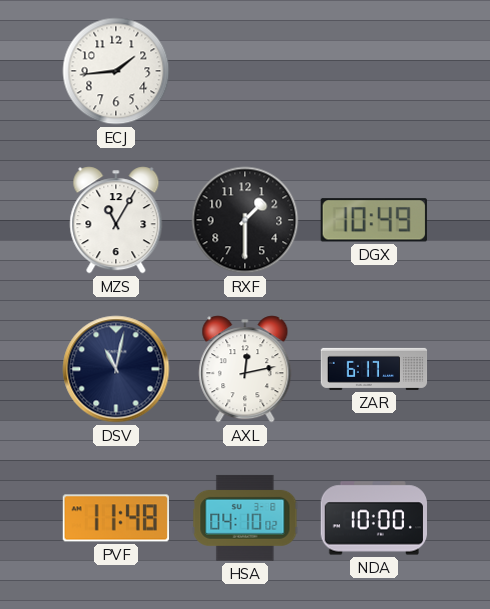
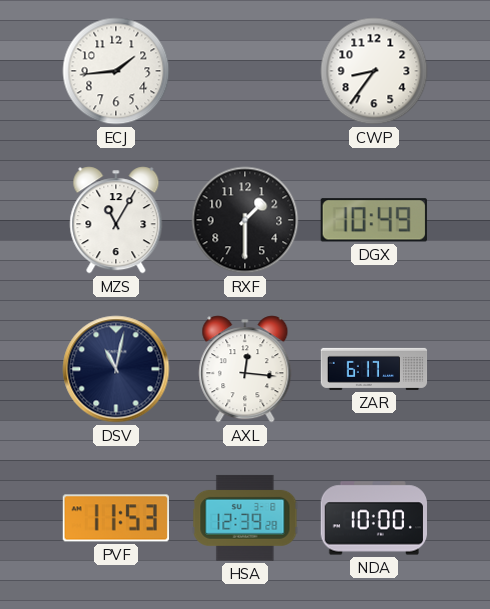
CWP: none -> 8:36
AXL: 12:13 -> 12:16
PVF: 11:48 -> 11:53
HSA: 04:10 -> 12:39
